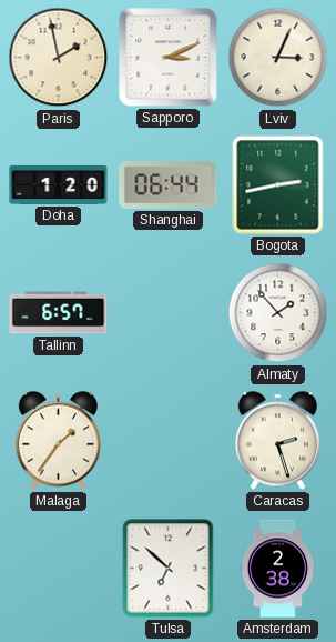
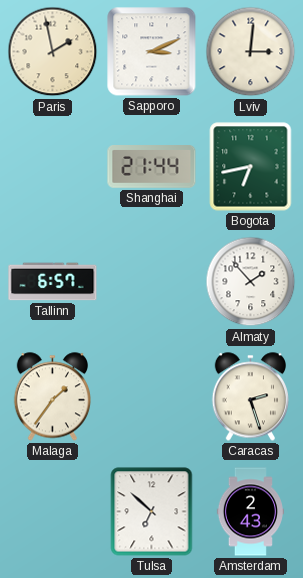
Lviv: 3:04 -> 3:01
Doha: 1:20 -> none
Shanghai: 06:44 -> 21:44
Bogota: 2:43 -> 6:43
Amsterdam: 2:38 -> 2:43
